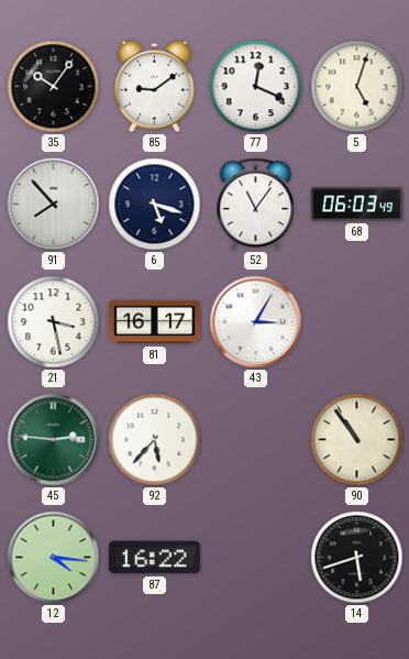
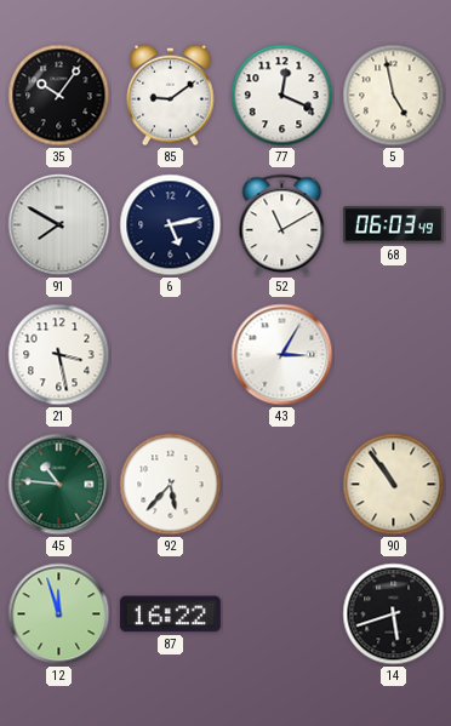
5: 5:03 -> 4:58
91: 7:53 -> 7:50
6: 5:18 -> 5:13
52: 11:06 -> 11:10
81: 16:17 -> none
45: 2:46 -> 10:46
12: 4:16 -> 11:57
